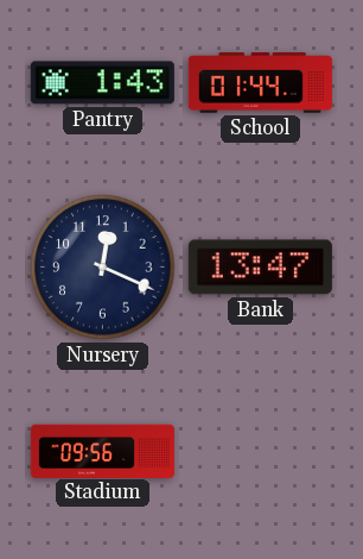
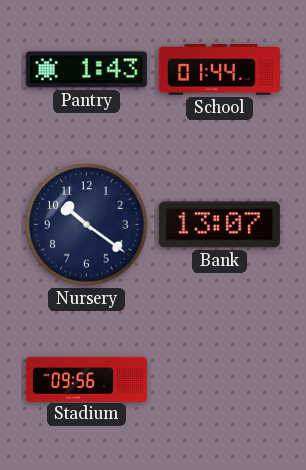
Nursery: 12:19 -> 10:21
Bank: 13:47 -> 13:07
